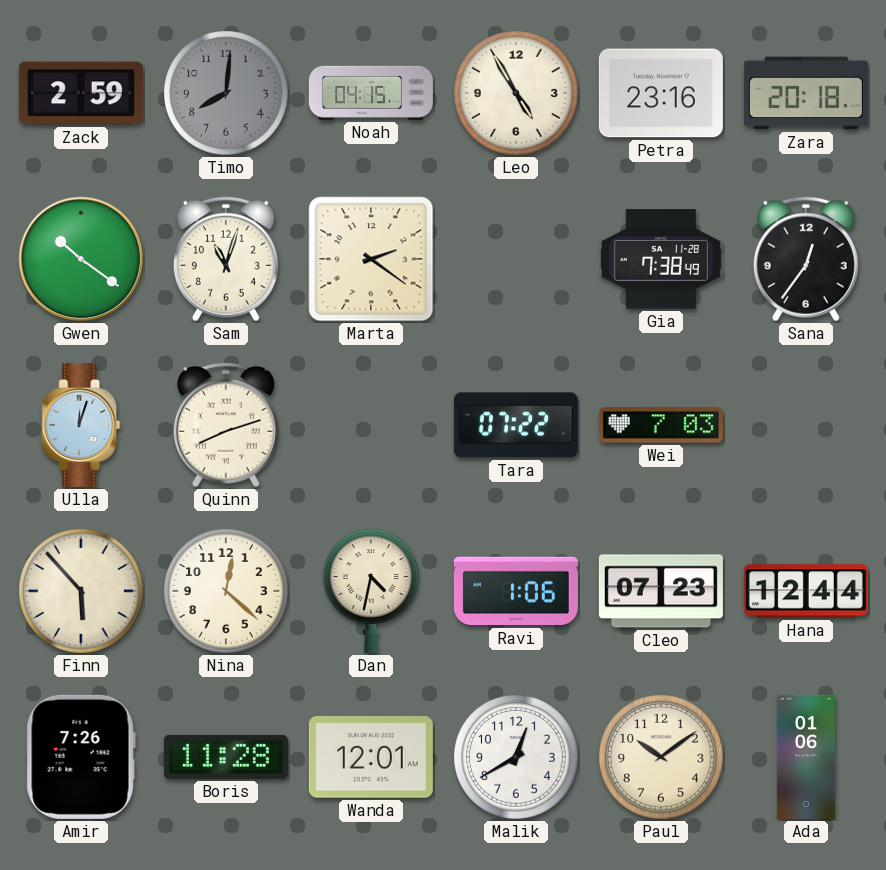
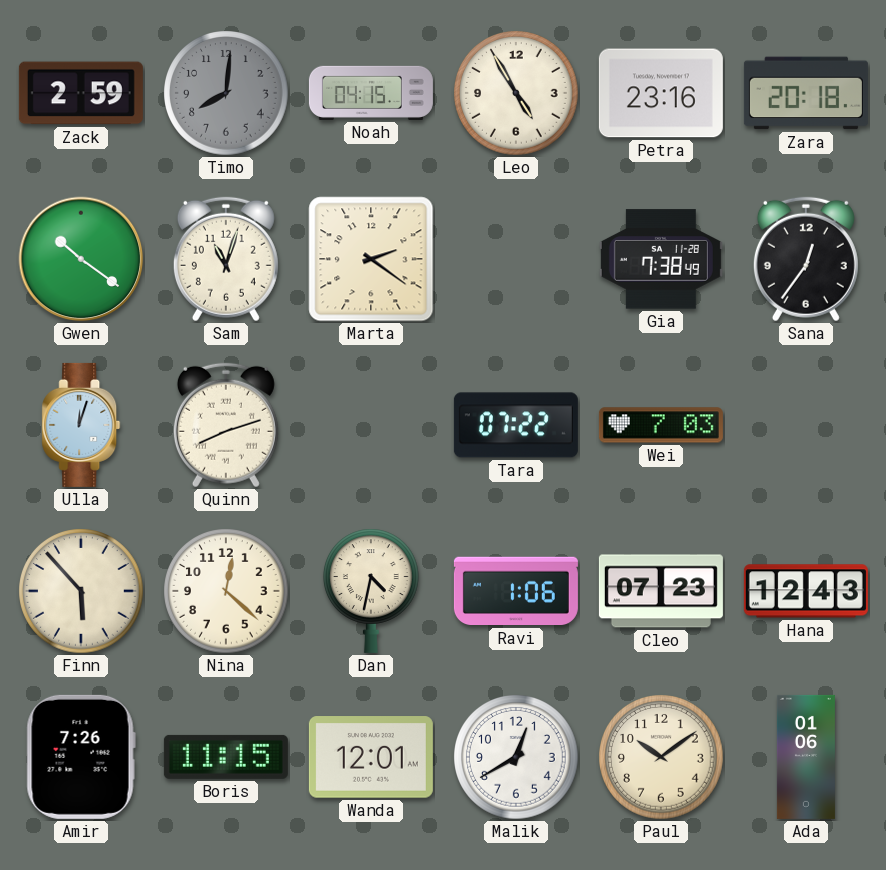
Hana: 12:44 -> 12:43
Boris: 11:28 -> 11:15
